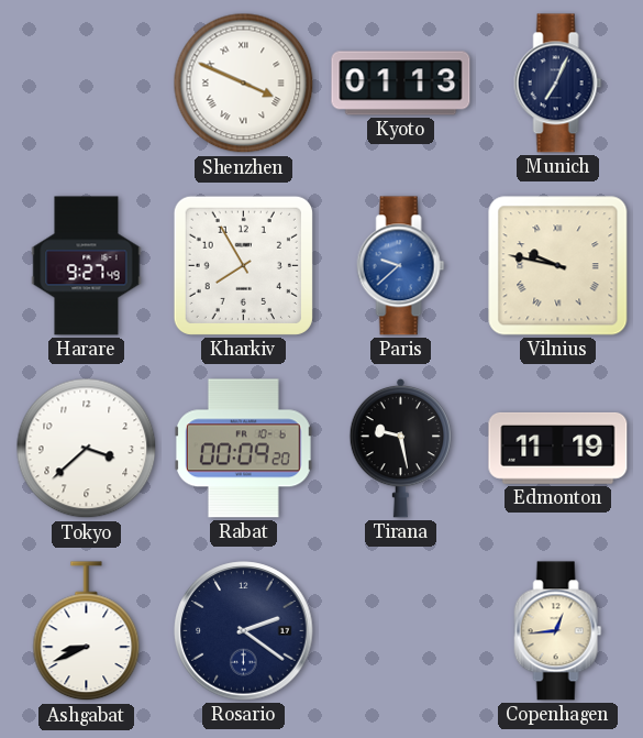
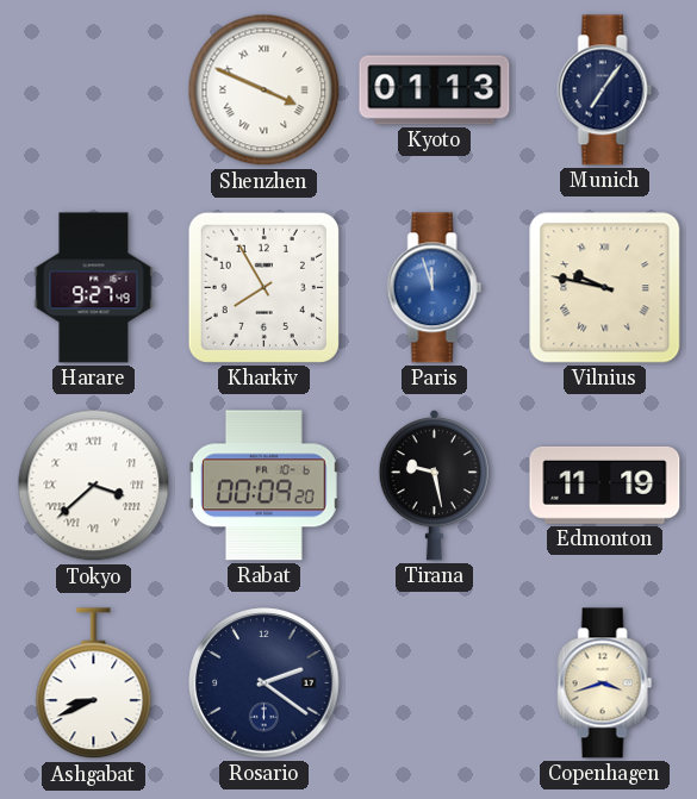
Munich: 7:04 -> 7:06
Paris: 9:38 -> 11:57
Tokyo numerals: Arabic -> Roman
Copenhagen: 12:44 -> 3:42
